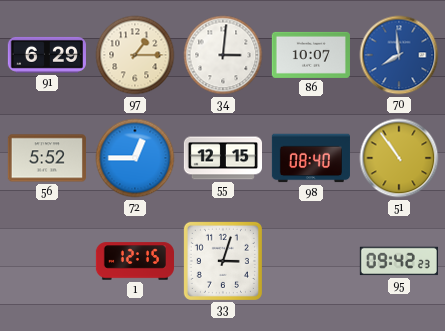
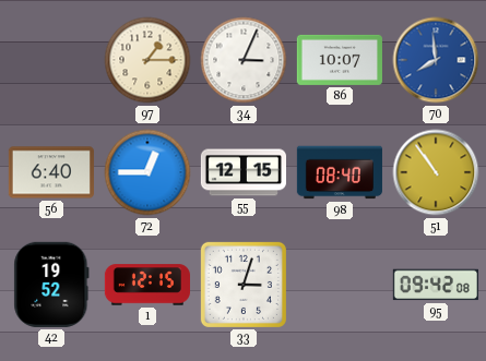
91: 6:29 -> none
34: 3:01 -> 3:04
56: 5:52 -> 6:40
42: none -> 19:52
95: 09:42:23 -> 09:42:08
